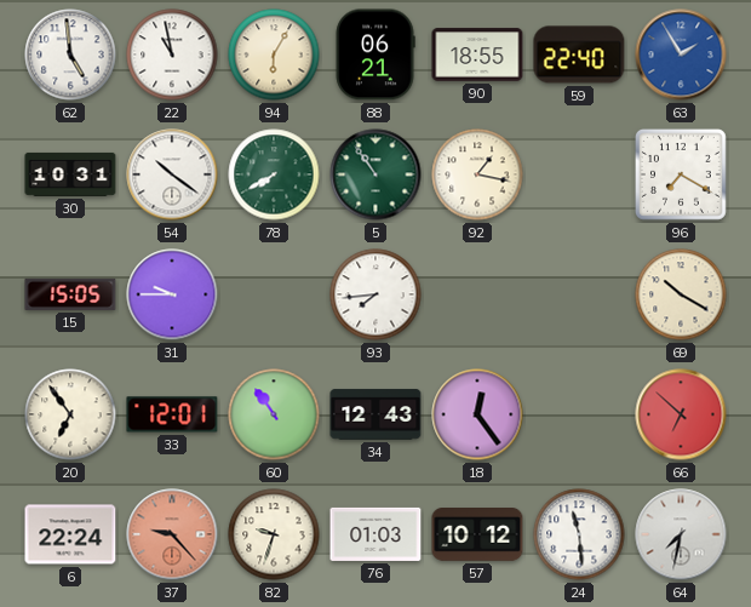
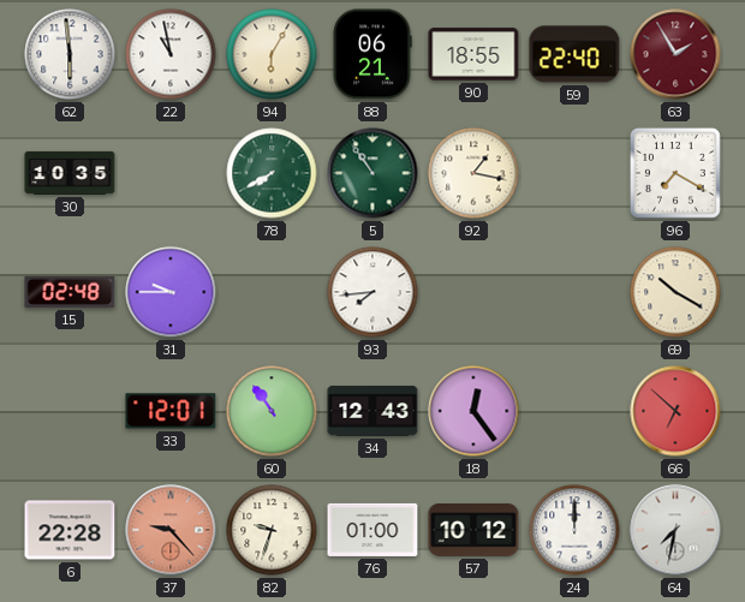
62: 4:59 -> 5:59
63 dial: blue -> burgundy
30: 10:31 -> 10:35
54: 10:21 -> none
15: 15:05 -> 02:48
20: 6:54 -> none
6: 22:24 -> 22:28
76: 01:03 -> 01:00
24: 11:29 -> 12:00
